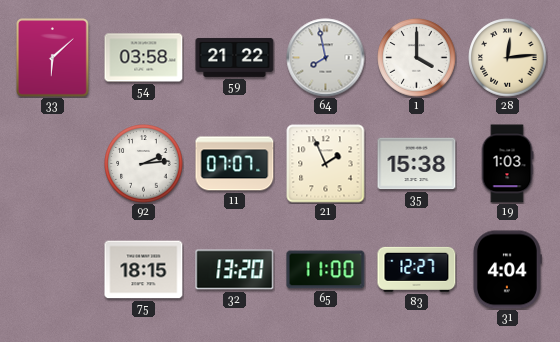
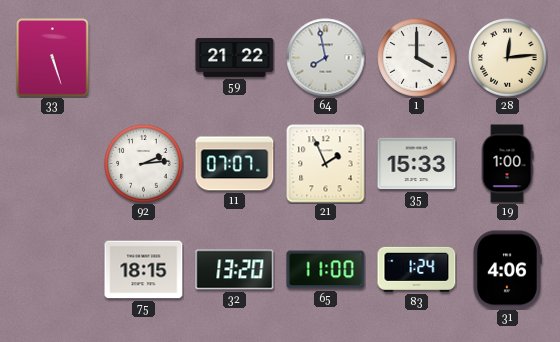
33: 6:08 -> 5:27
54: 03:58 -> none
35: 15:38 -> 15:33
19: 1:03 -> 1:00
83: 12:27 -> 1:24
31: 4:04 -> 4:06
